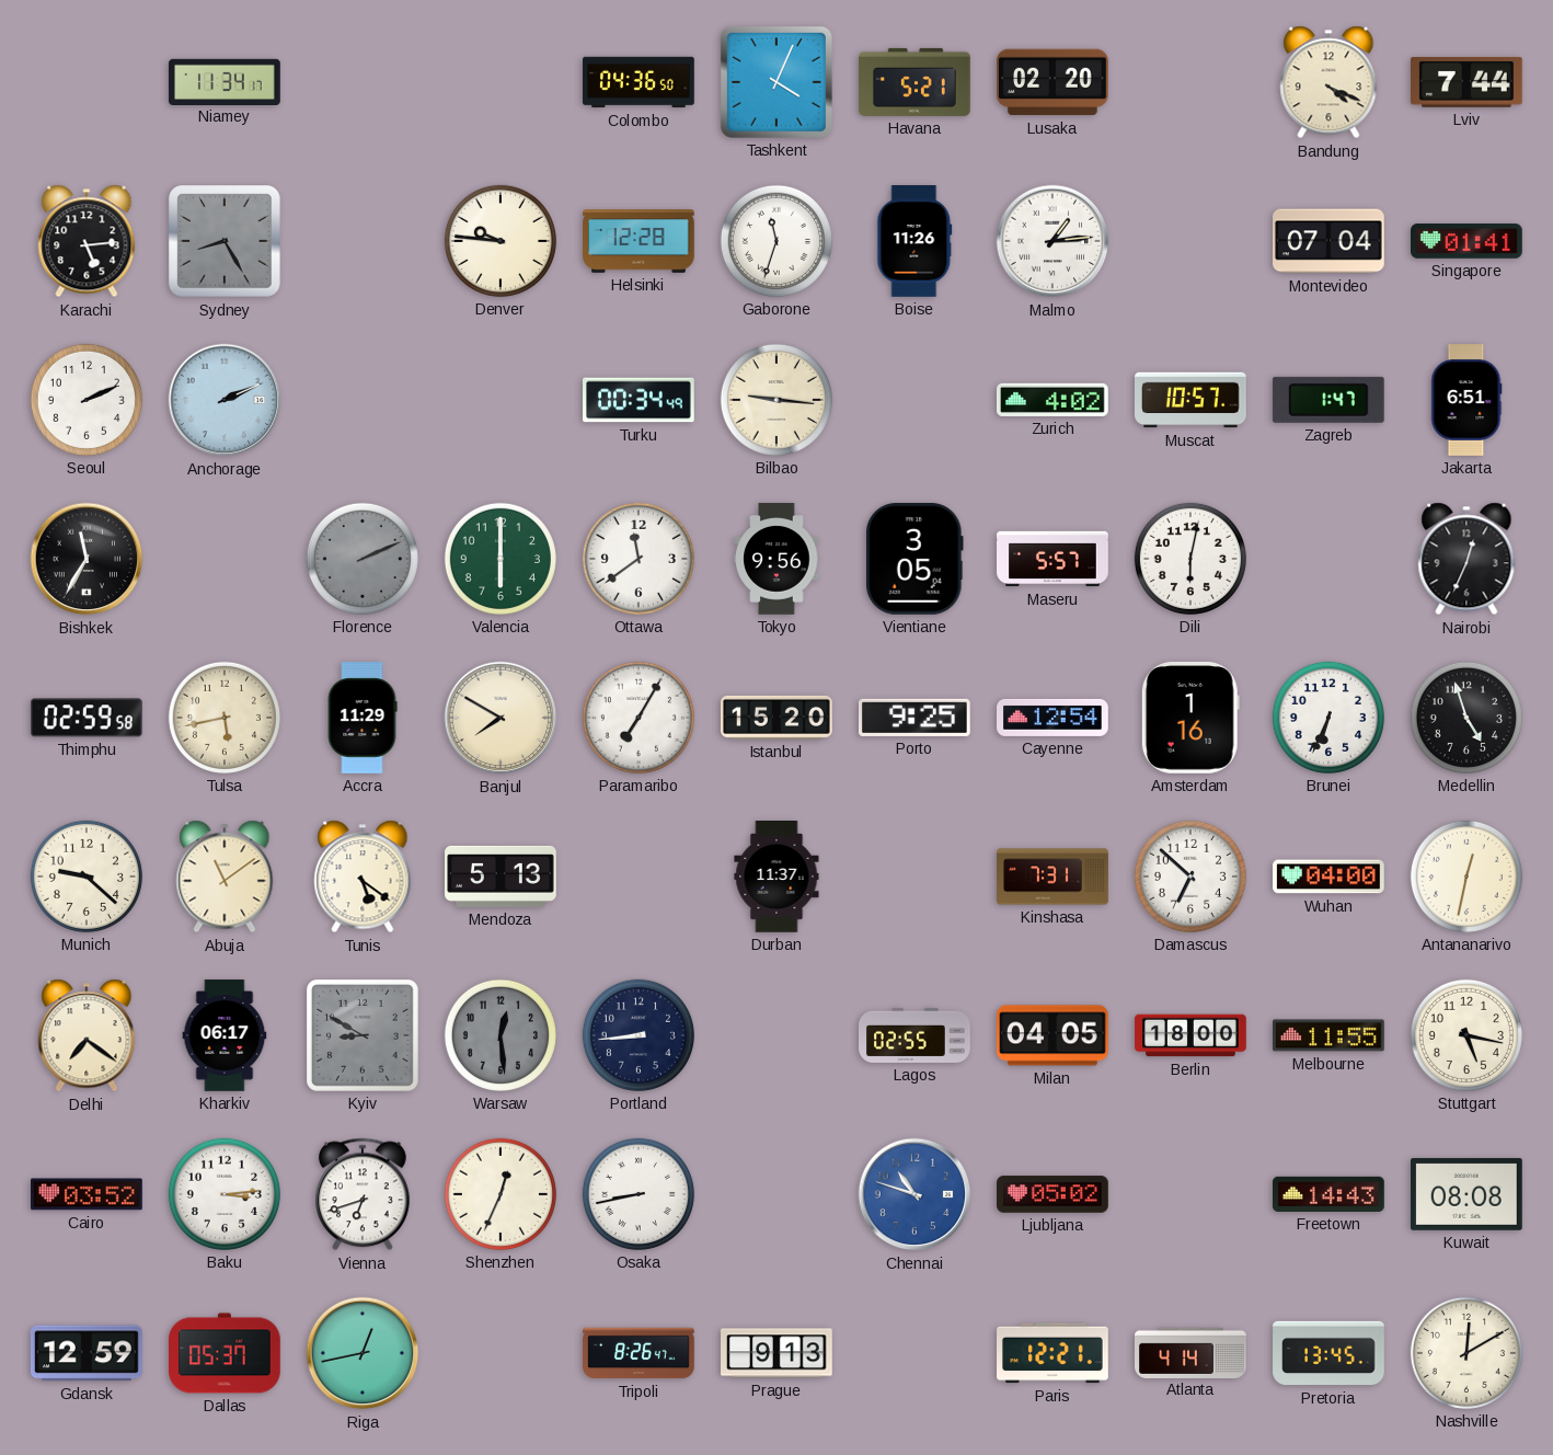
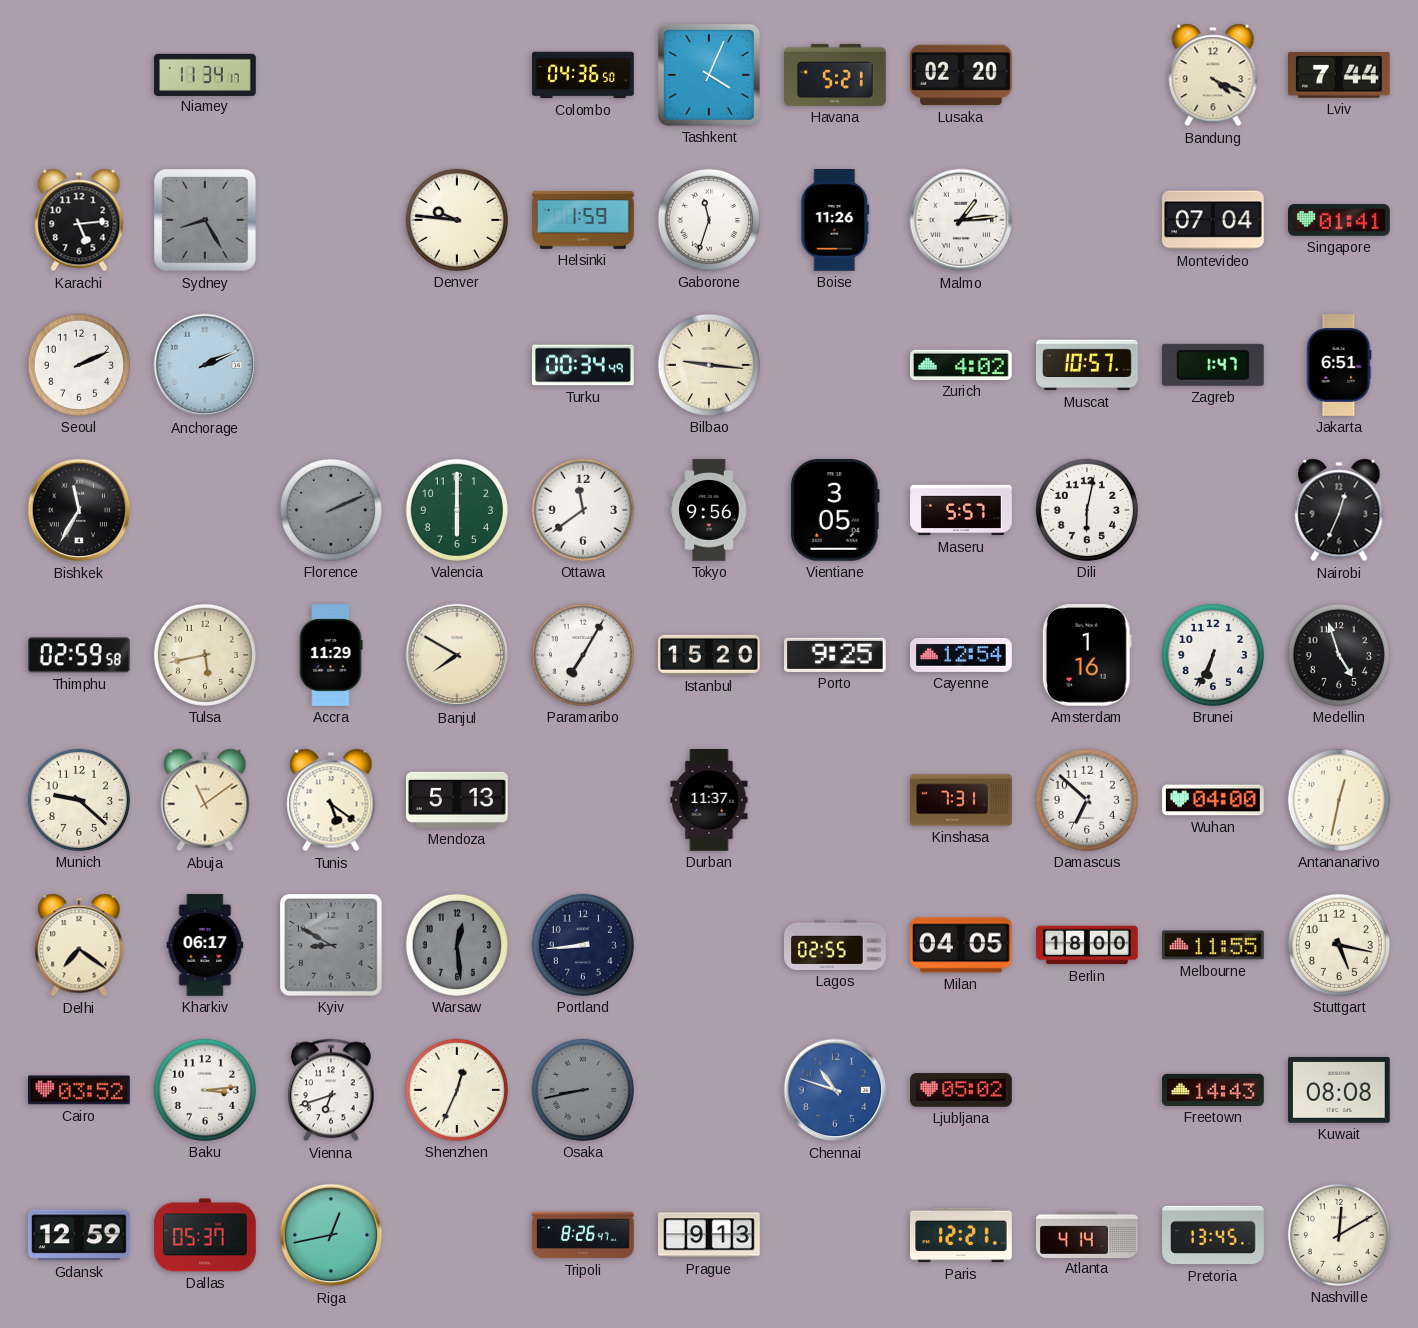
Helsinki: 12:28 -> 1:59
Osaka dial: white -> grey
